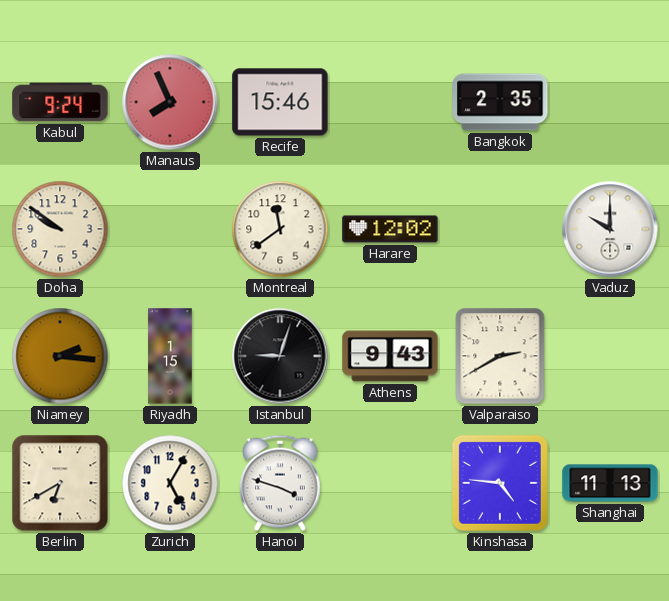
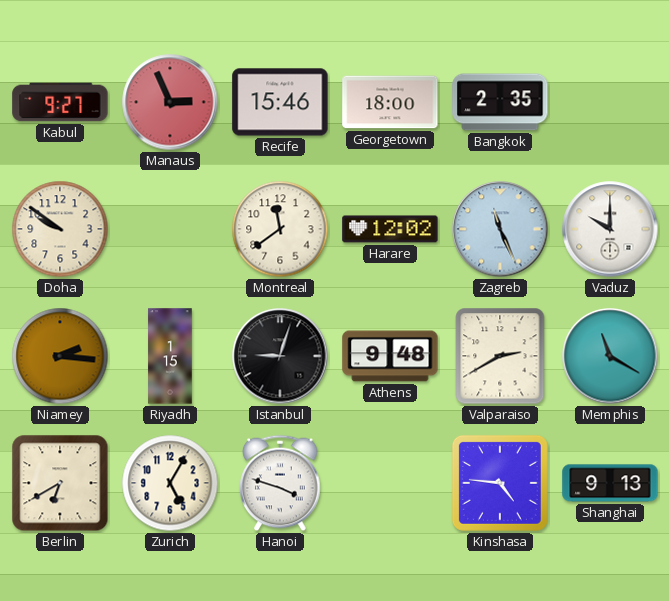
Kabul: 9:24 -> 9:27
Manaus: 7:56 -> 2:56
Georgetown: none -> 18:00
Zagreb: none -> 11:26
Athens: 9:43 -> 9:48
Memphis: none -> 11:20
Shanghai: 11:13 -> 9:13
